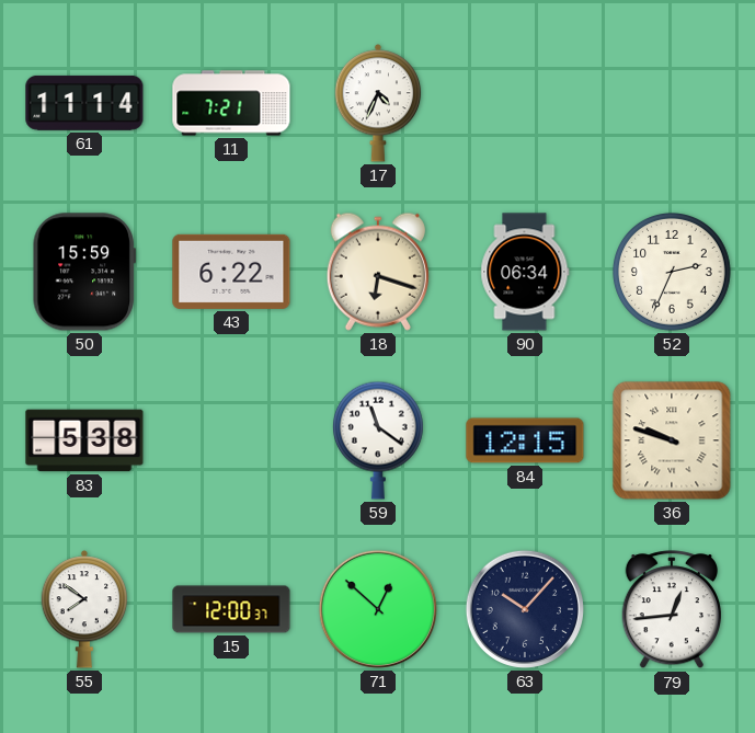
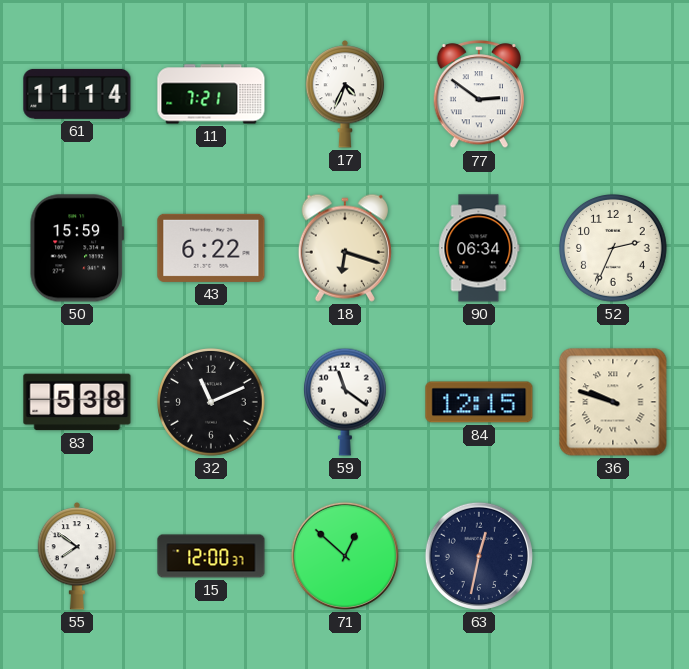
77: none -> 2:51
32: none -> 11:11
63: 10:07 -> 12:32
79: 12:44 -> none
